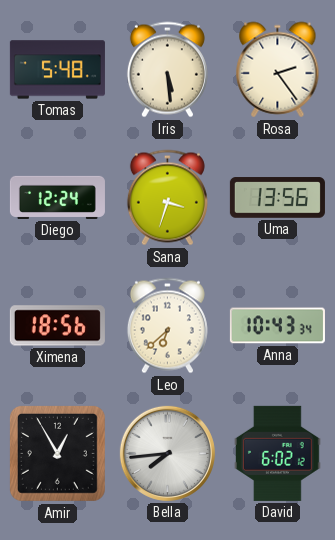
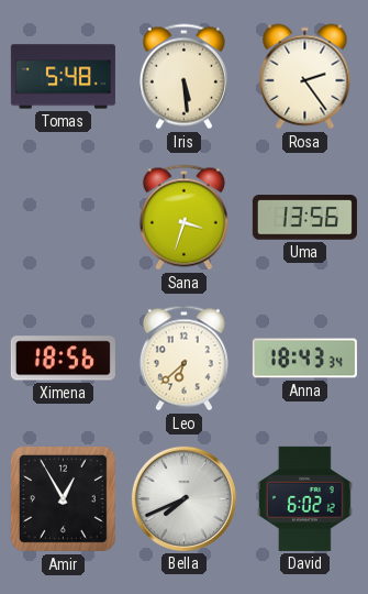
Diego: 12:24 -> none
Anna: 10:43 -> 18:43
Bella: 7:44 -> 7:41
